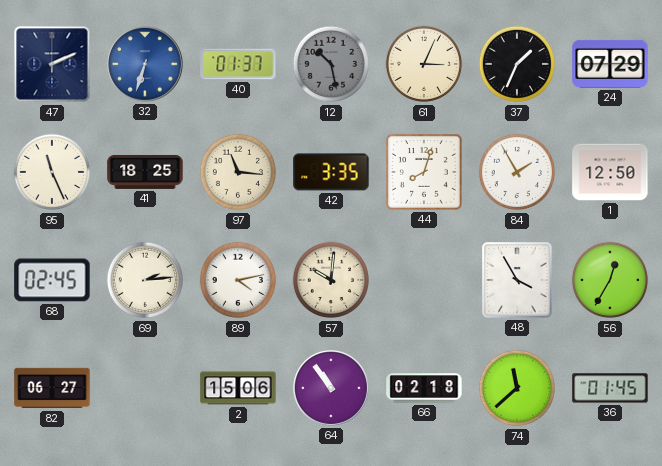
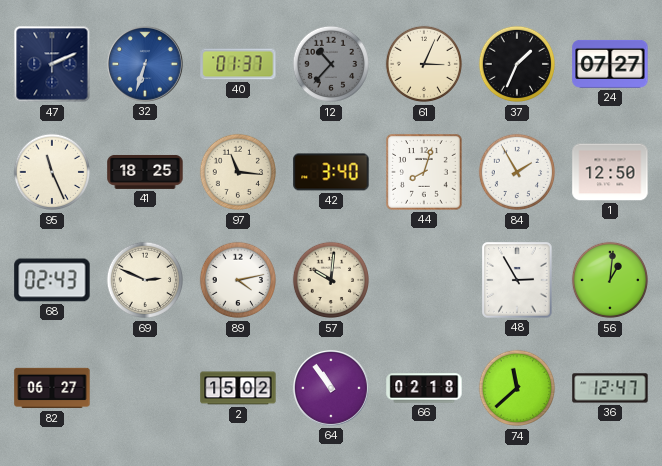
12: 10:28 -> 10:37
24: 07:29 -> 07:27
42: 3:35 -> 3:40
68: 02:45 -> 02:43
69: 2:14 -> 2:49
48: 3:55 -> 2:55
56: 12:35 -> 1:01
2: 15:06 -> 15:02
36: 01:45 -> 12:47
